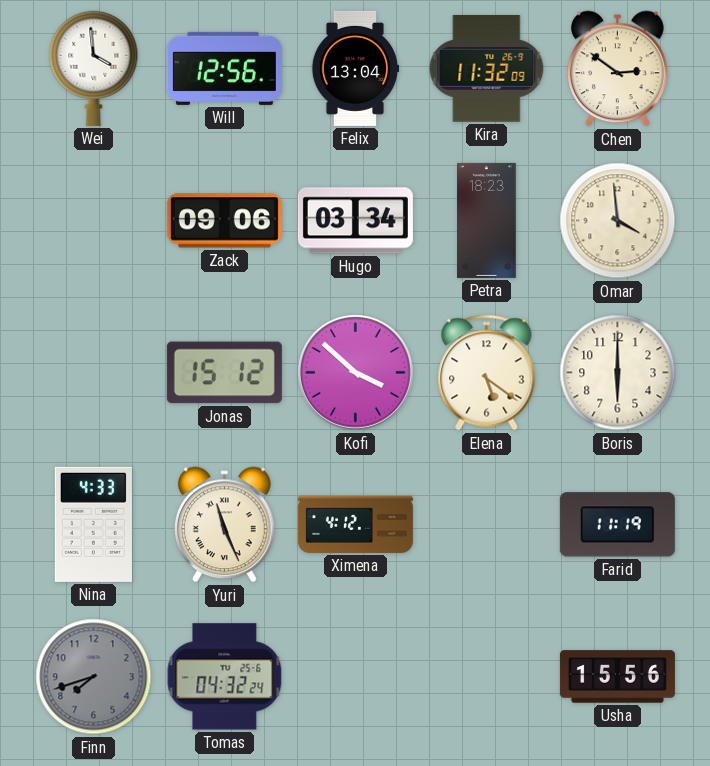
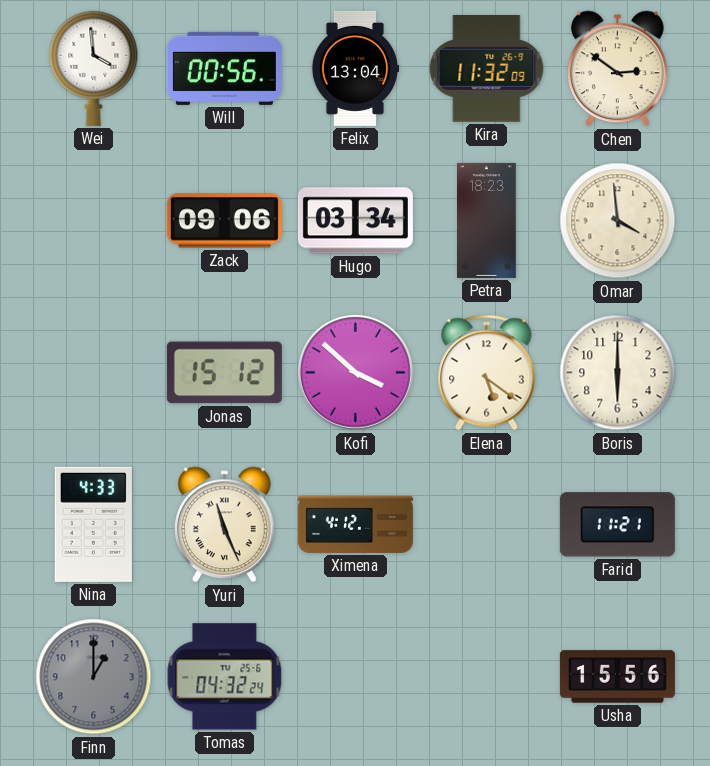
Will: 12:56 -> 00:56
Farid: 11:19 -> 11:21
Finn: 7:42 -> 1:00
